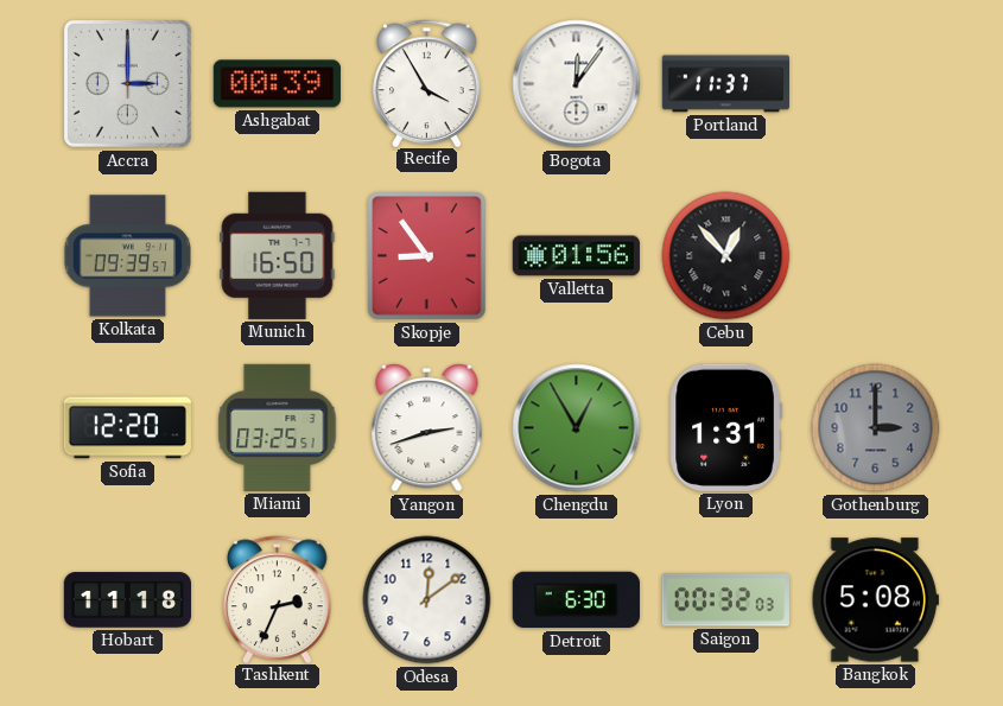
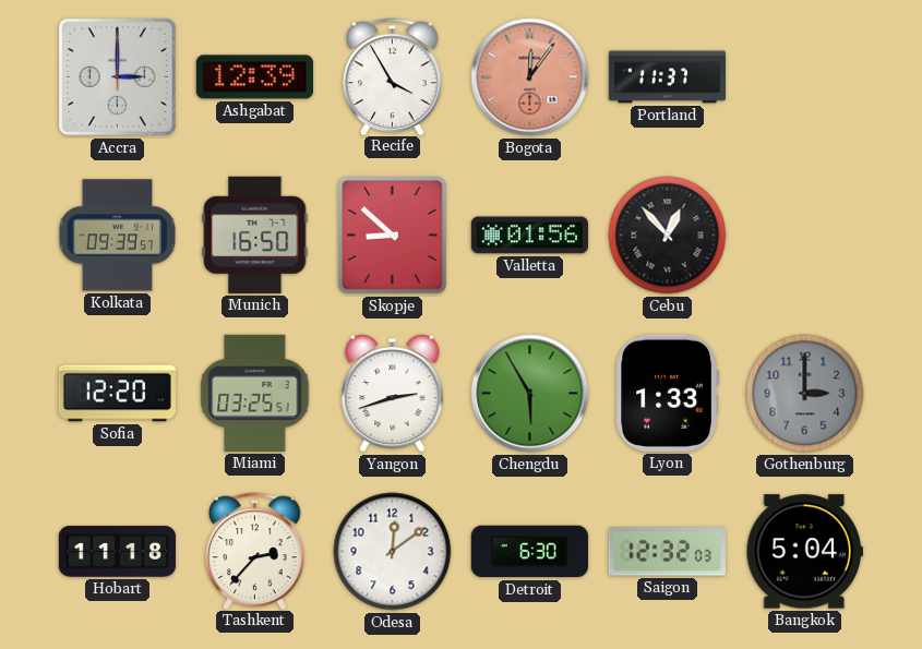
Ashgabat: 00:39 -> 12:39
Bogota dial: white -> salmon
Skopje: 8:54 -> 8:52
Chengdu: 12:55 -> 5:55
Lyon: 1:31 -> 1:33
Tashkent: 2:34 -> 2:37
Saigon: 00:32 -> 12:32
Bangkok: 5:08 -> 5:04
